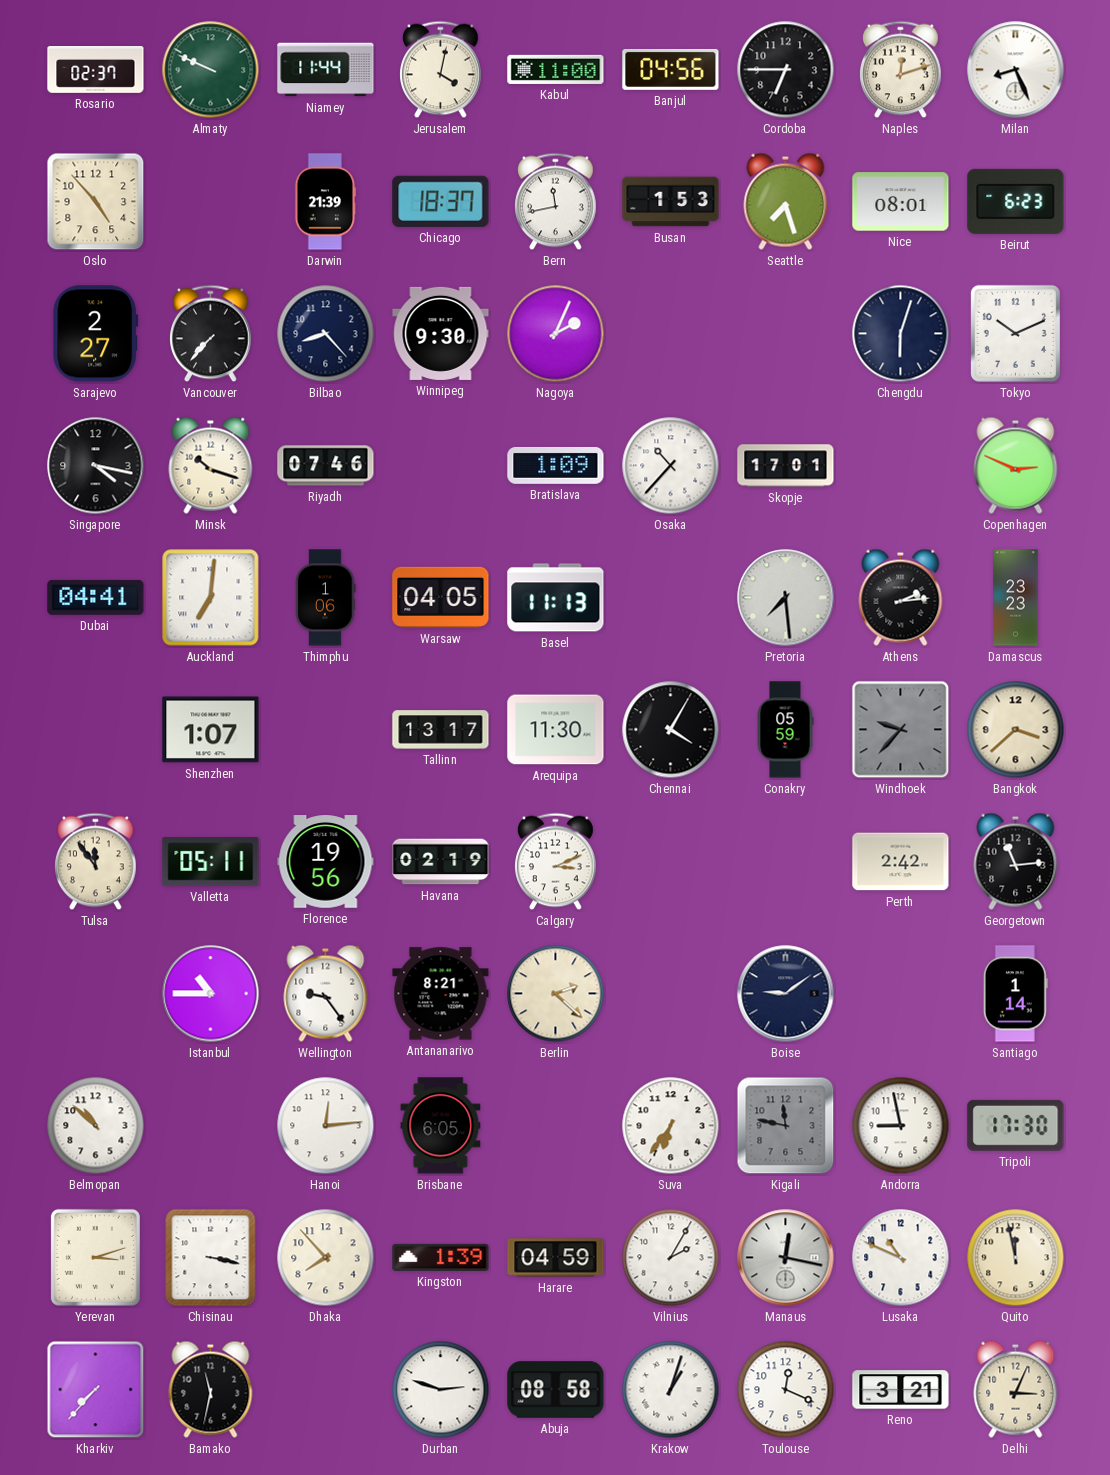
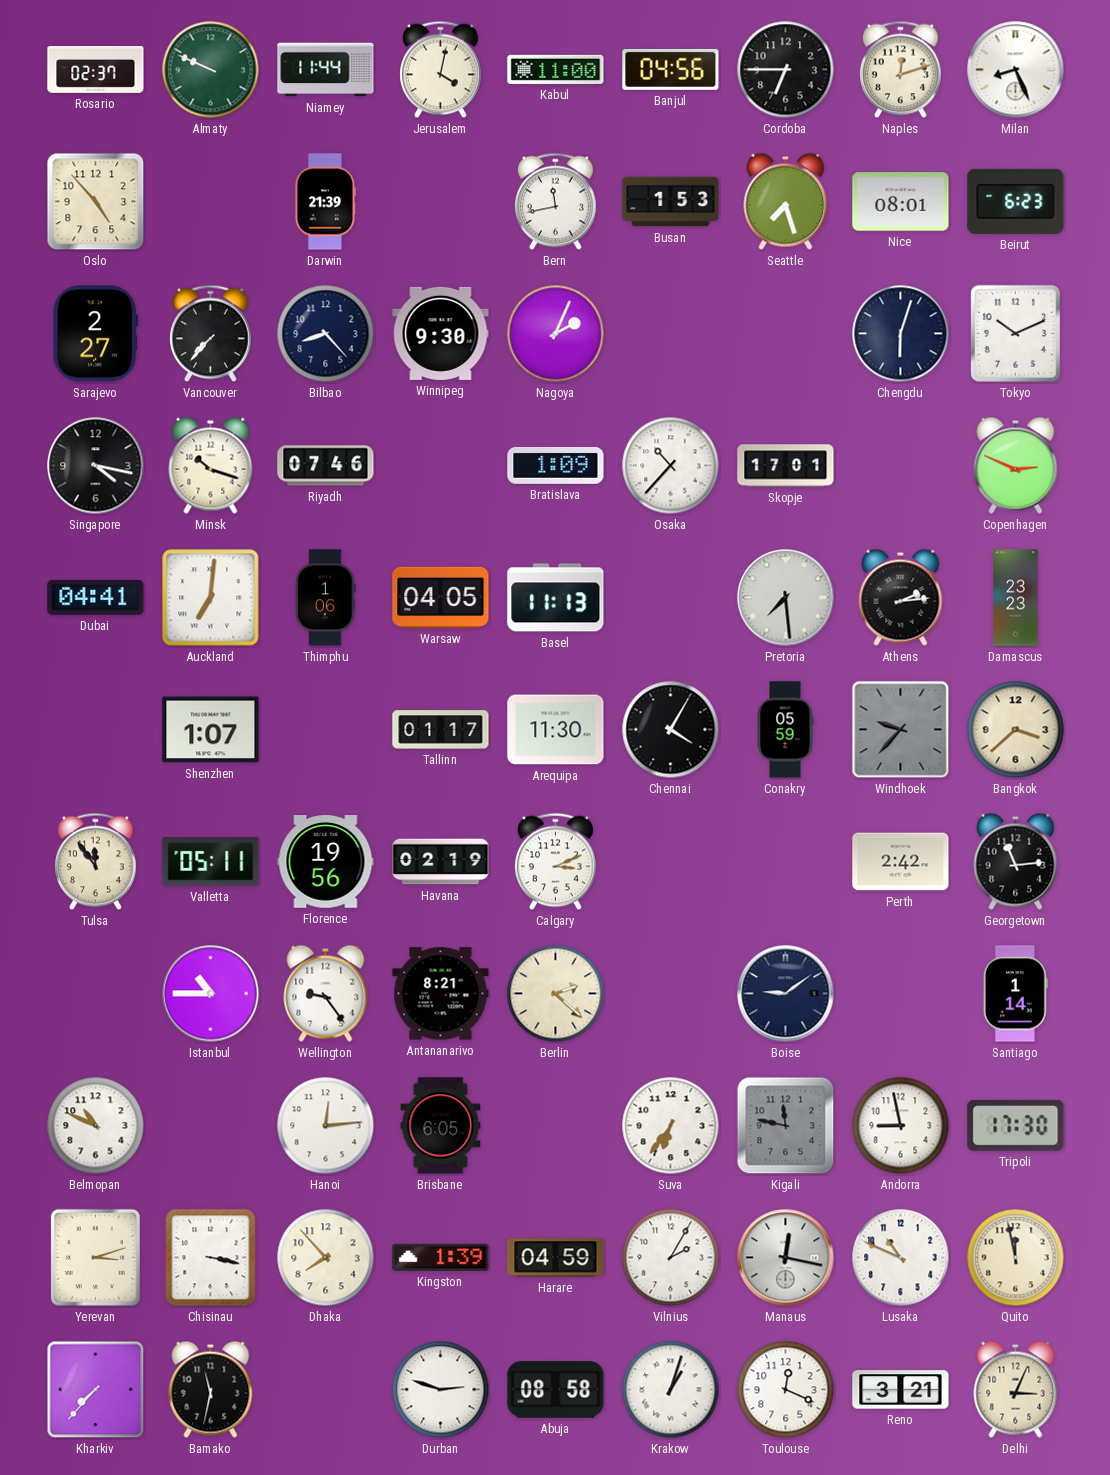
Chicago: 18:37 -> none
Tallinn: 13:17 -> 01:17
Belmopan: 10:52 -> 10:49
